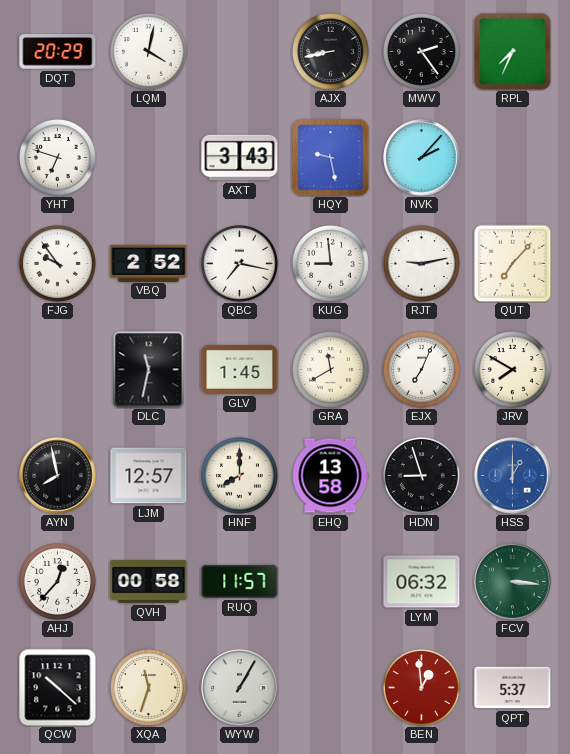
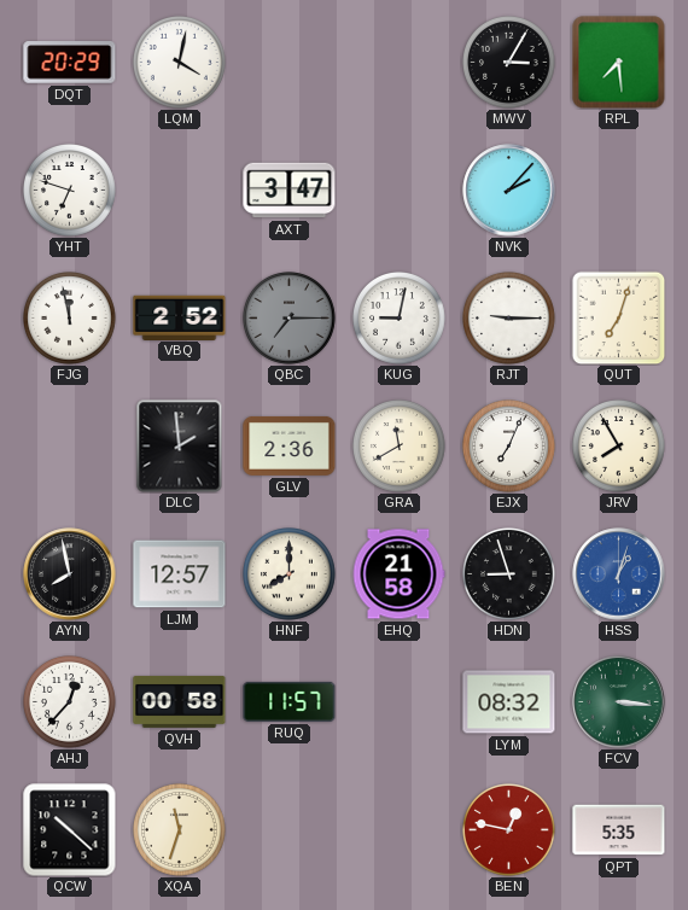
AJX: 8:43 -> none
MWV: 2:24 -> 3:05
RPL: 7:34 -> 7:29
AXT: 3:43 -> 3:47
HQY: 9:28 -> none
FJG: 9:54 -> 11:58
QBC: 7:17 -> 7:15
QBC dial: white -> grey
KUG: 8:59 -> 9:02
RJT: 9:13 -> 9:15
QUT: 7:07 -> 7:03
DLC: 11:32 -> 1:59
GLV: 1:45 -> 2:36
JRV: 7:50 -> 7:55
EHQ: 13:58 -> 21:58
HSS: 1:00 -> 1:03
LYM: 06:32 -> 08:32
WYW: 1:05 -> none
BEN: 12:59 -> 12:47
QPT: 5:37 -> 5:35
